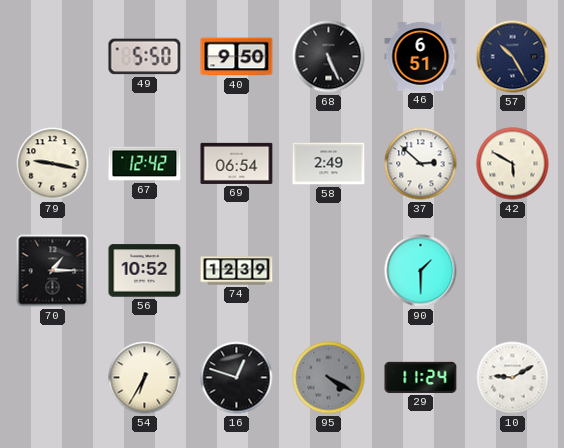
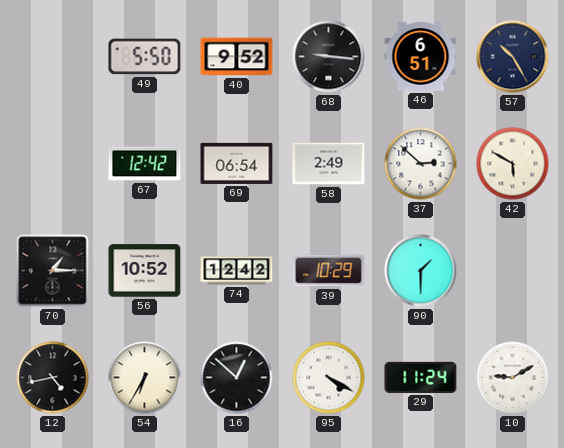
40: 9:50 -> 9:52
68: 5:26 -> 9:16
79: 9:17 -> none
74: 12:39 -> 12:42
39: none -> 10:29
12: none -> 4:43
16: 12:48 -> 12:52
95 dial: grey -> white
